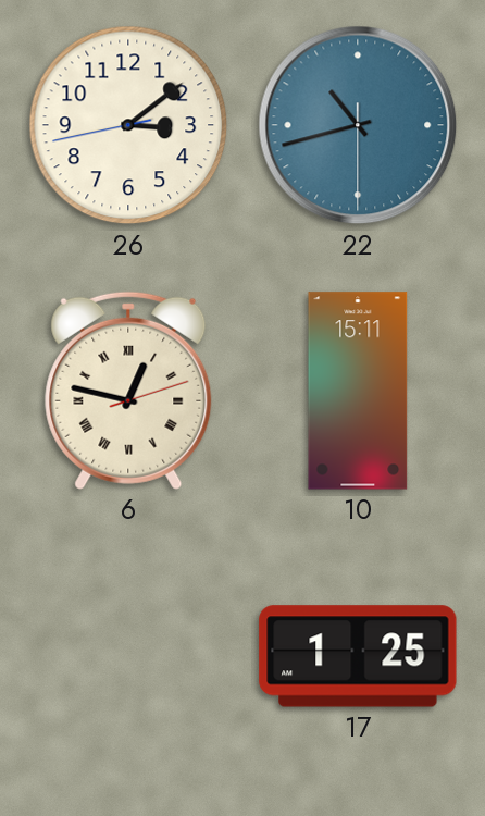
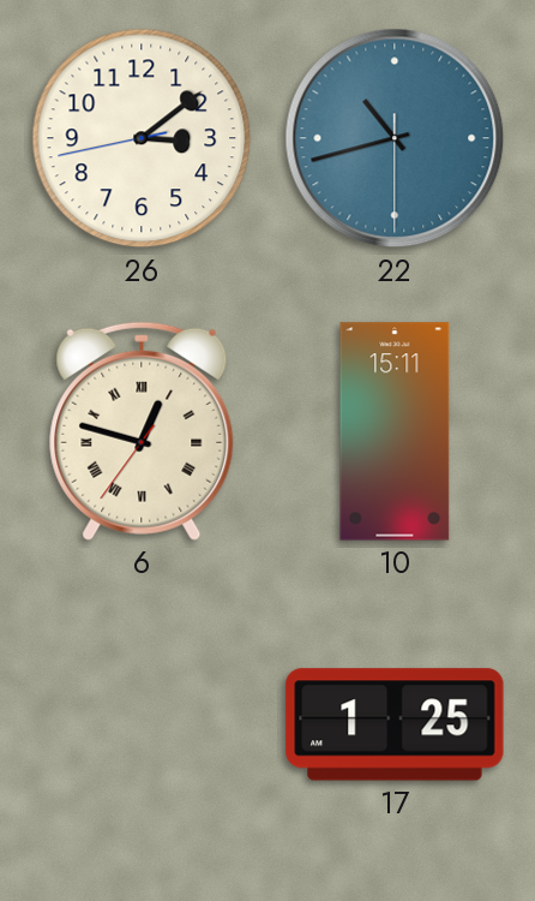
6: 12:47:12 -> 12:47:36
